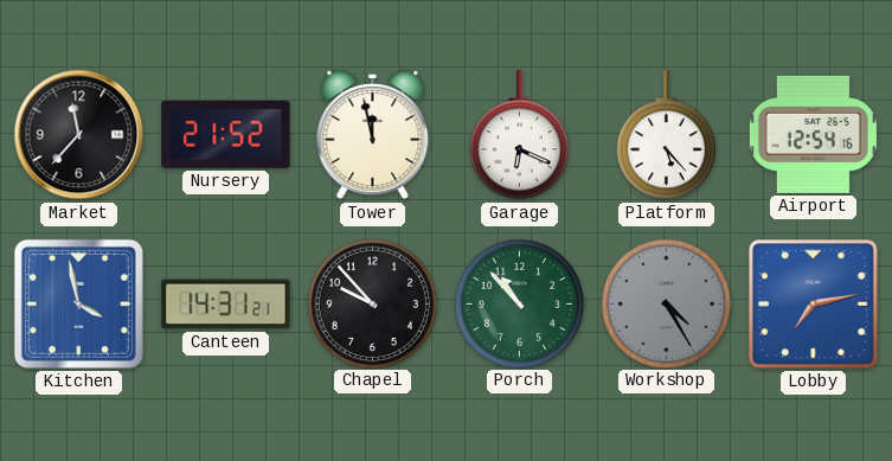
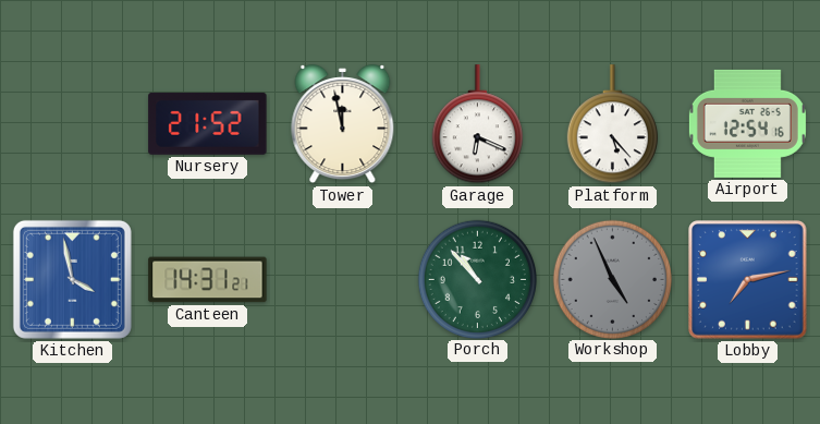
Market: 11:37 -> none
Chapel: 9:53 -> none
Workshop: 4:25 -> 4:56
